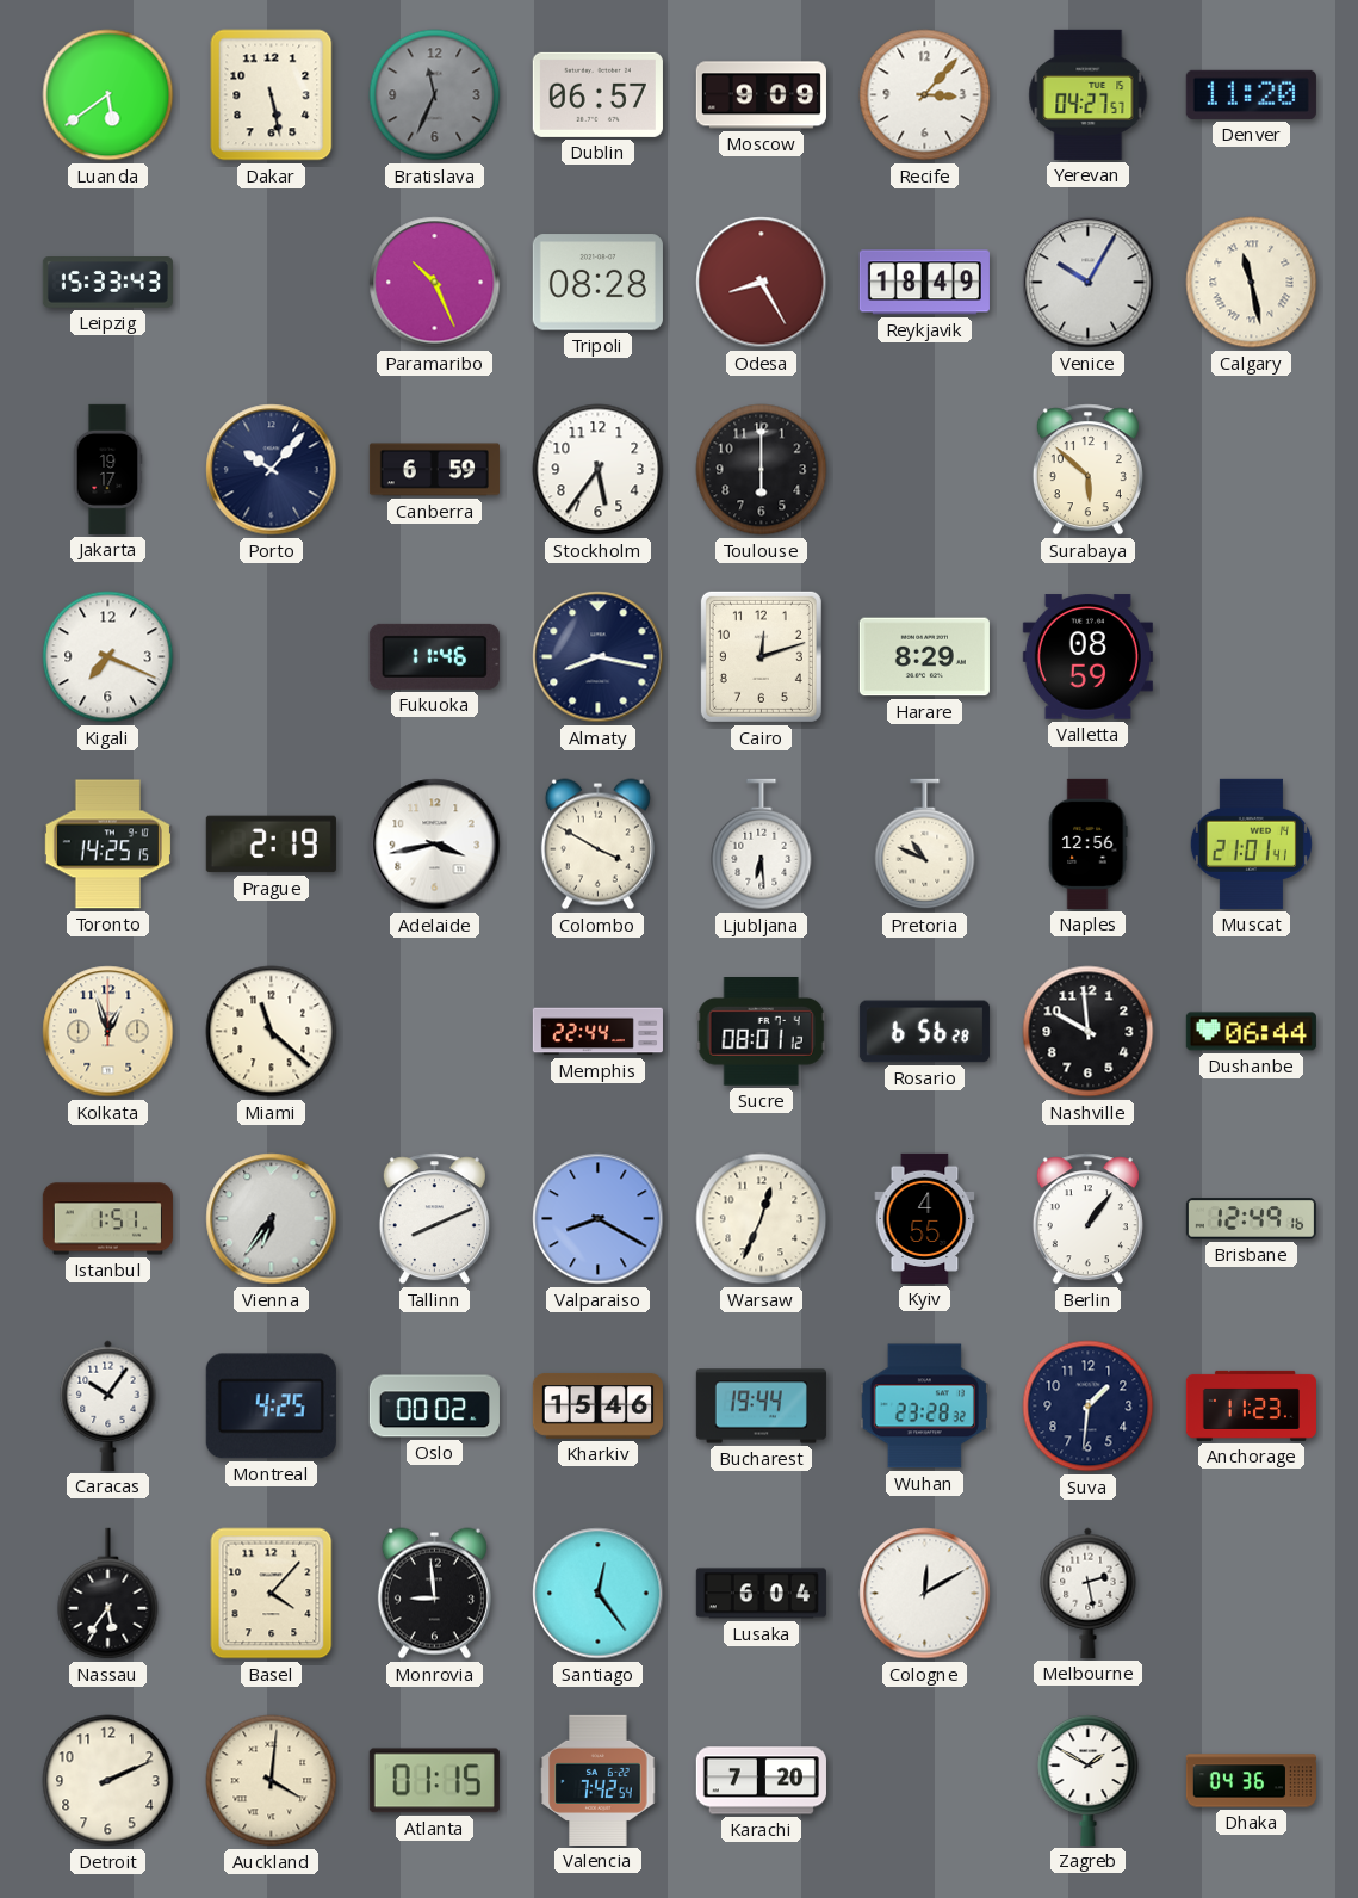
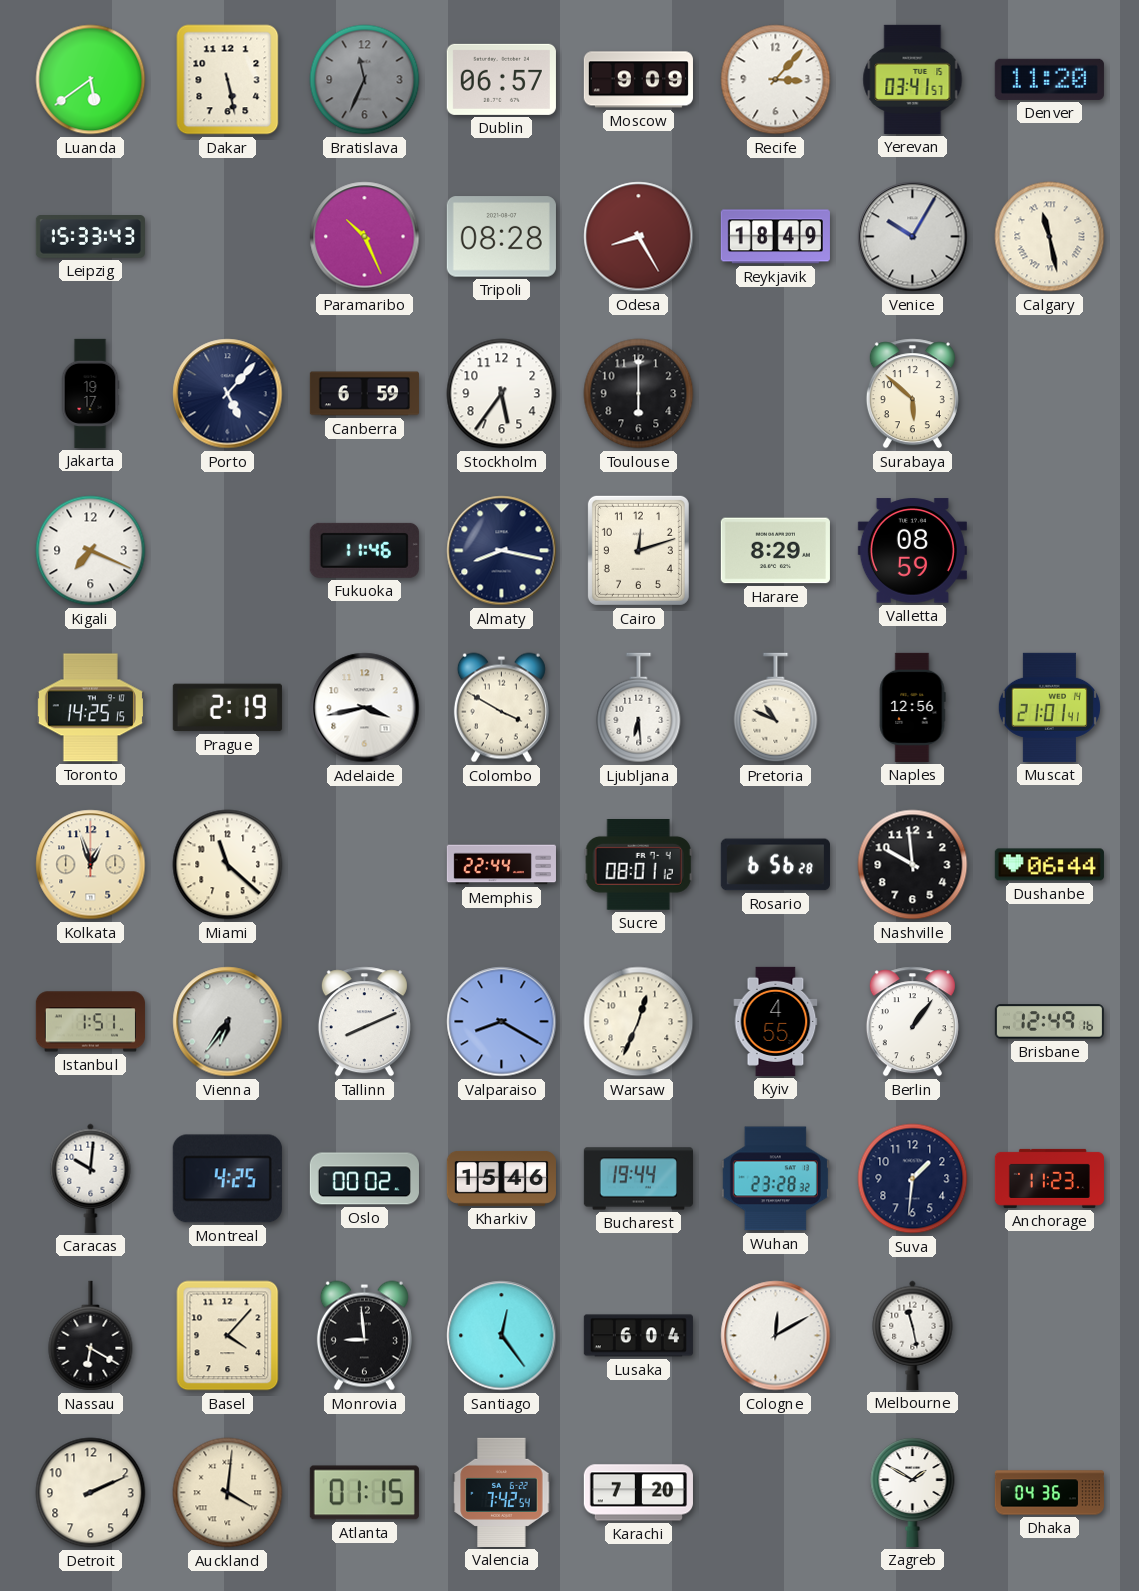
Yerevan: 04:27 -> 03:41
Porto: 10:07 -> 5:07
Caracas: 10:06 -> 10:01
Nassau: 5:36 -> 6:20
Melbourne: 2:28 -> 11:28
